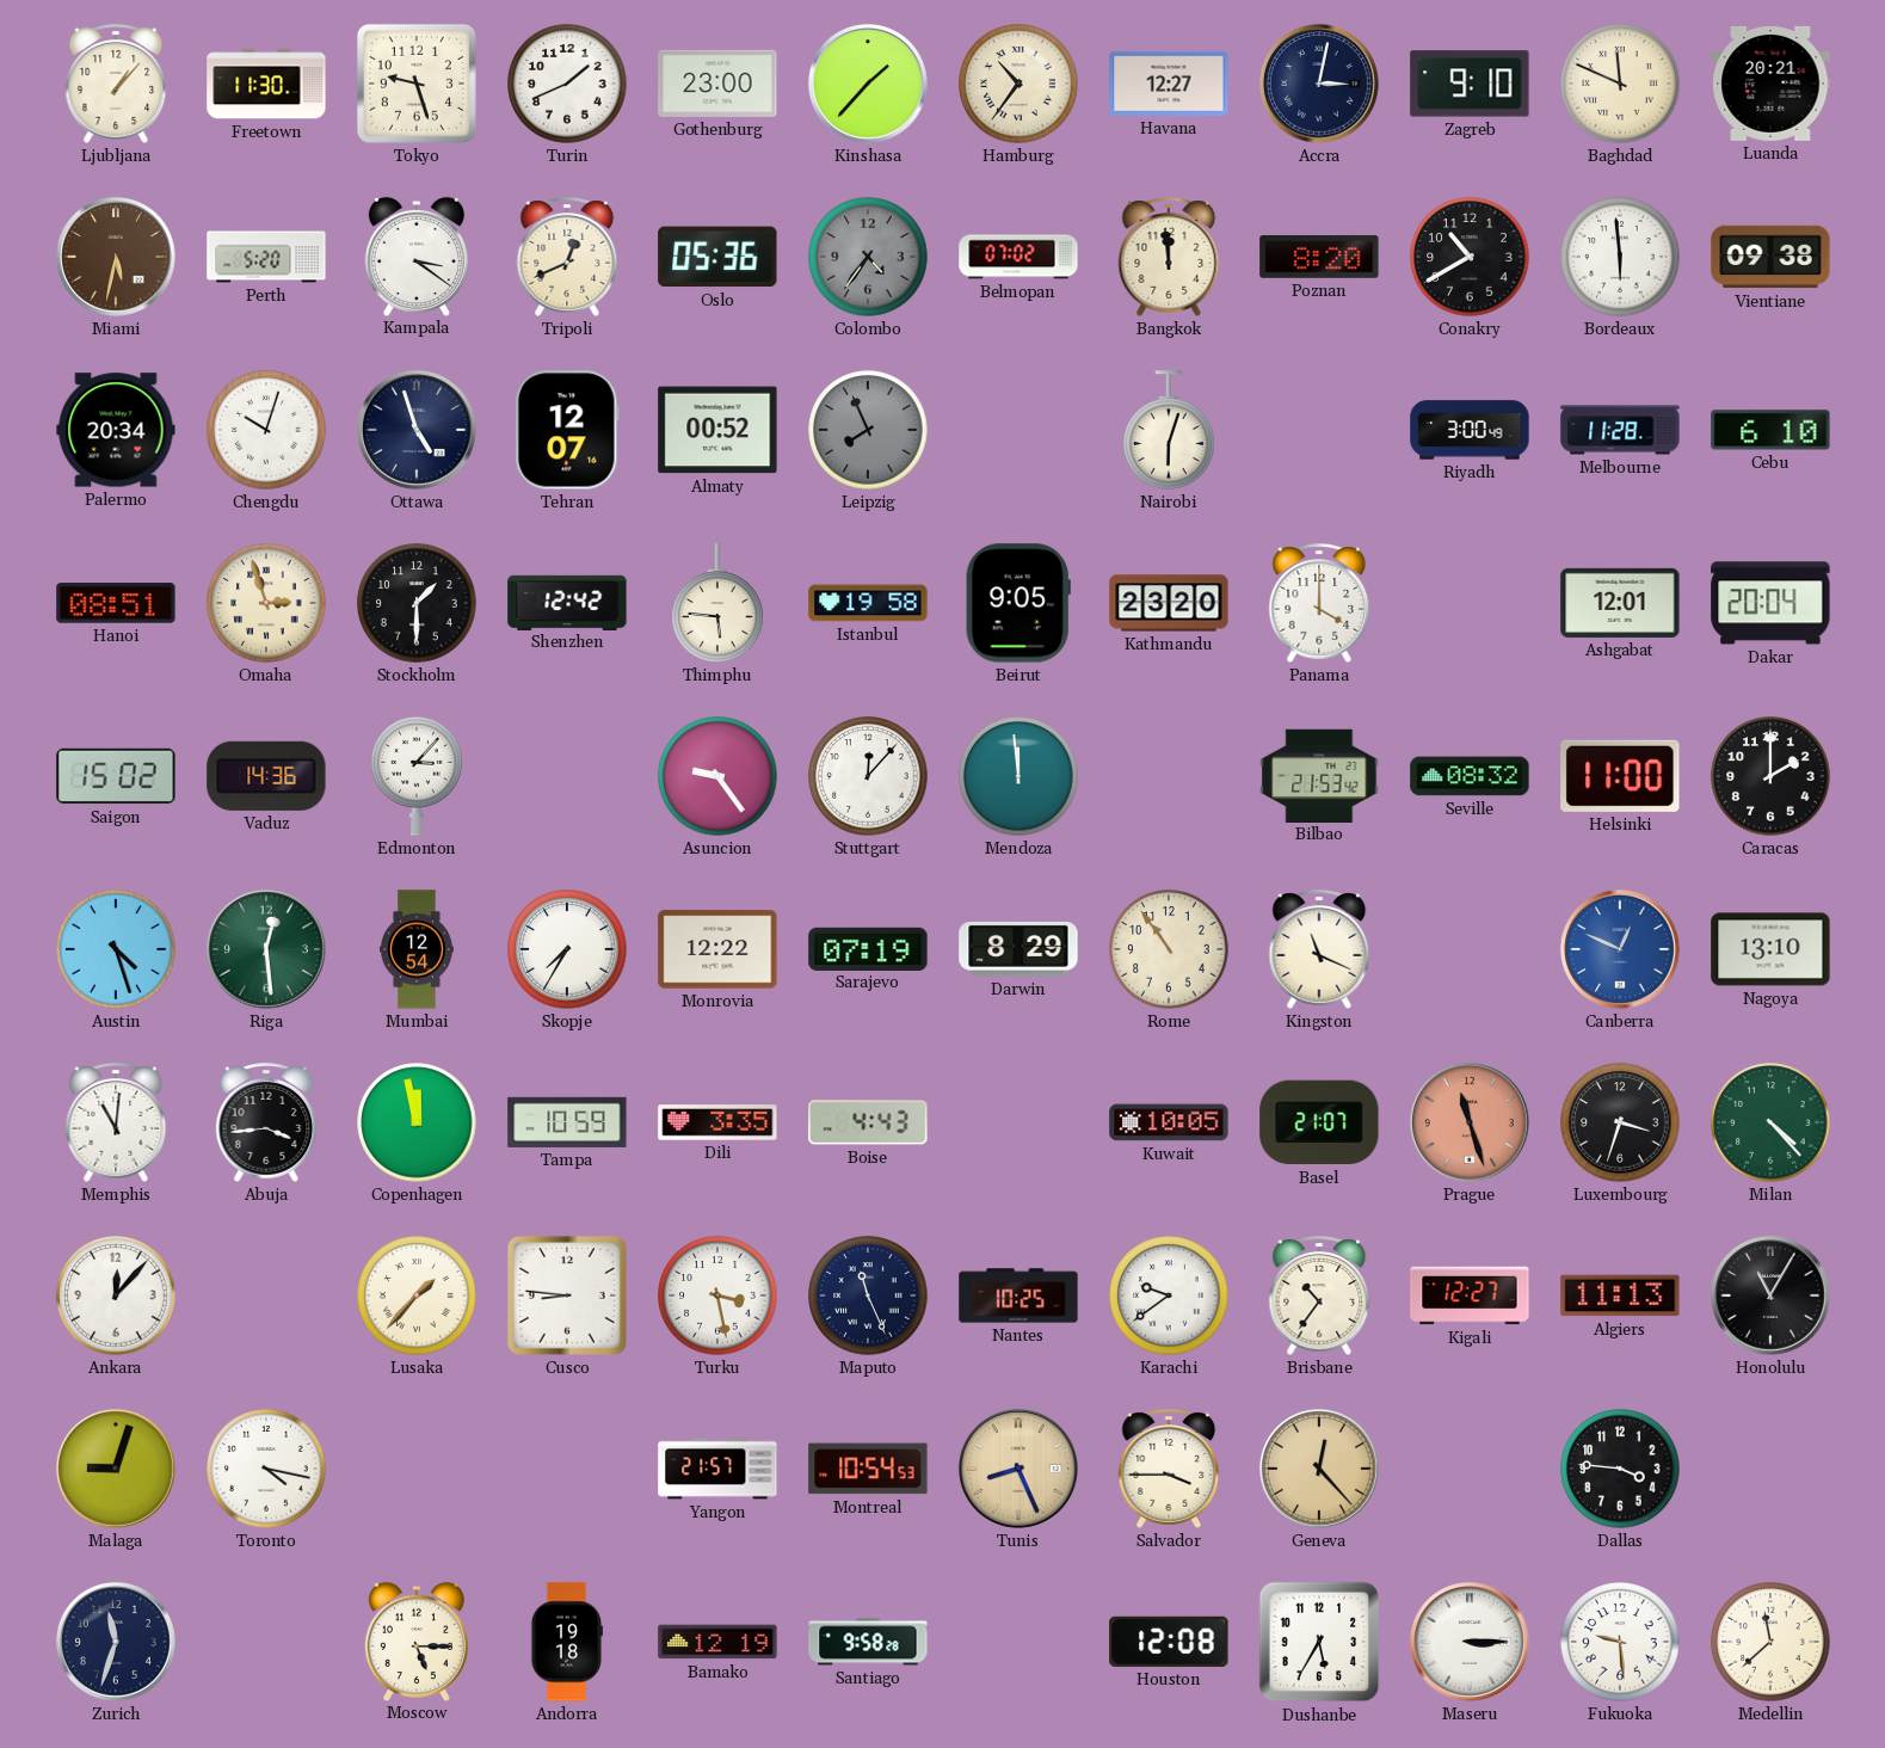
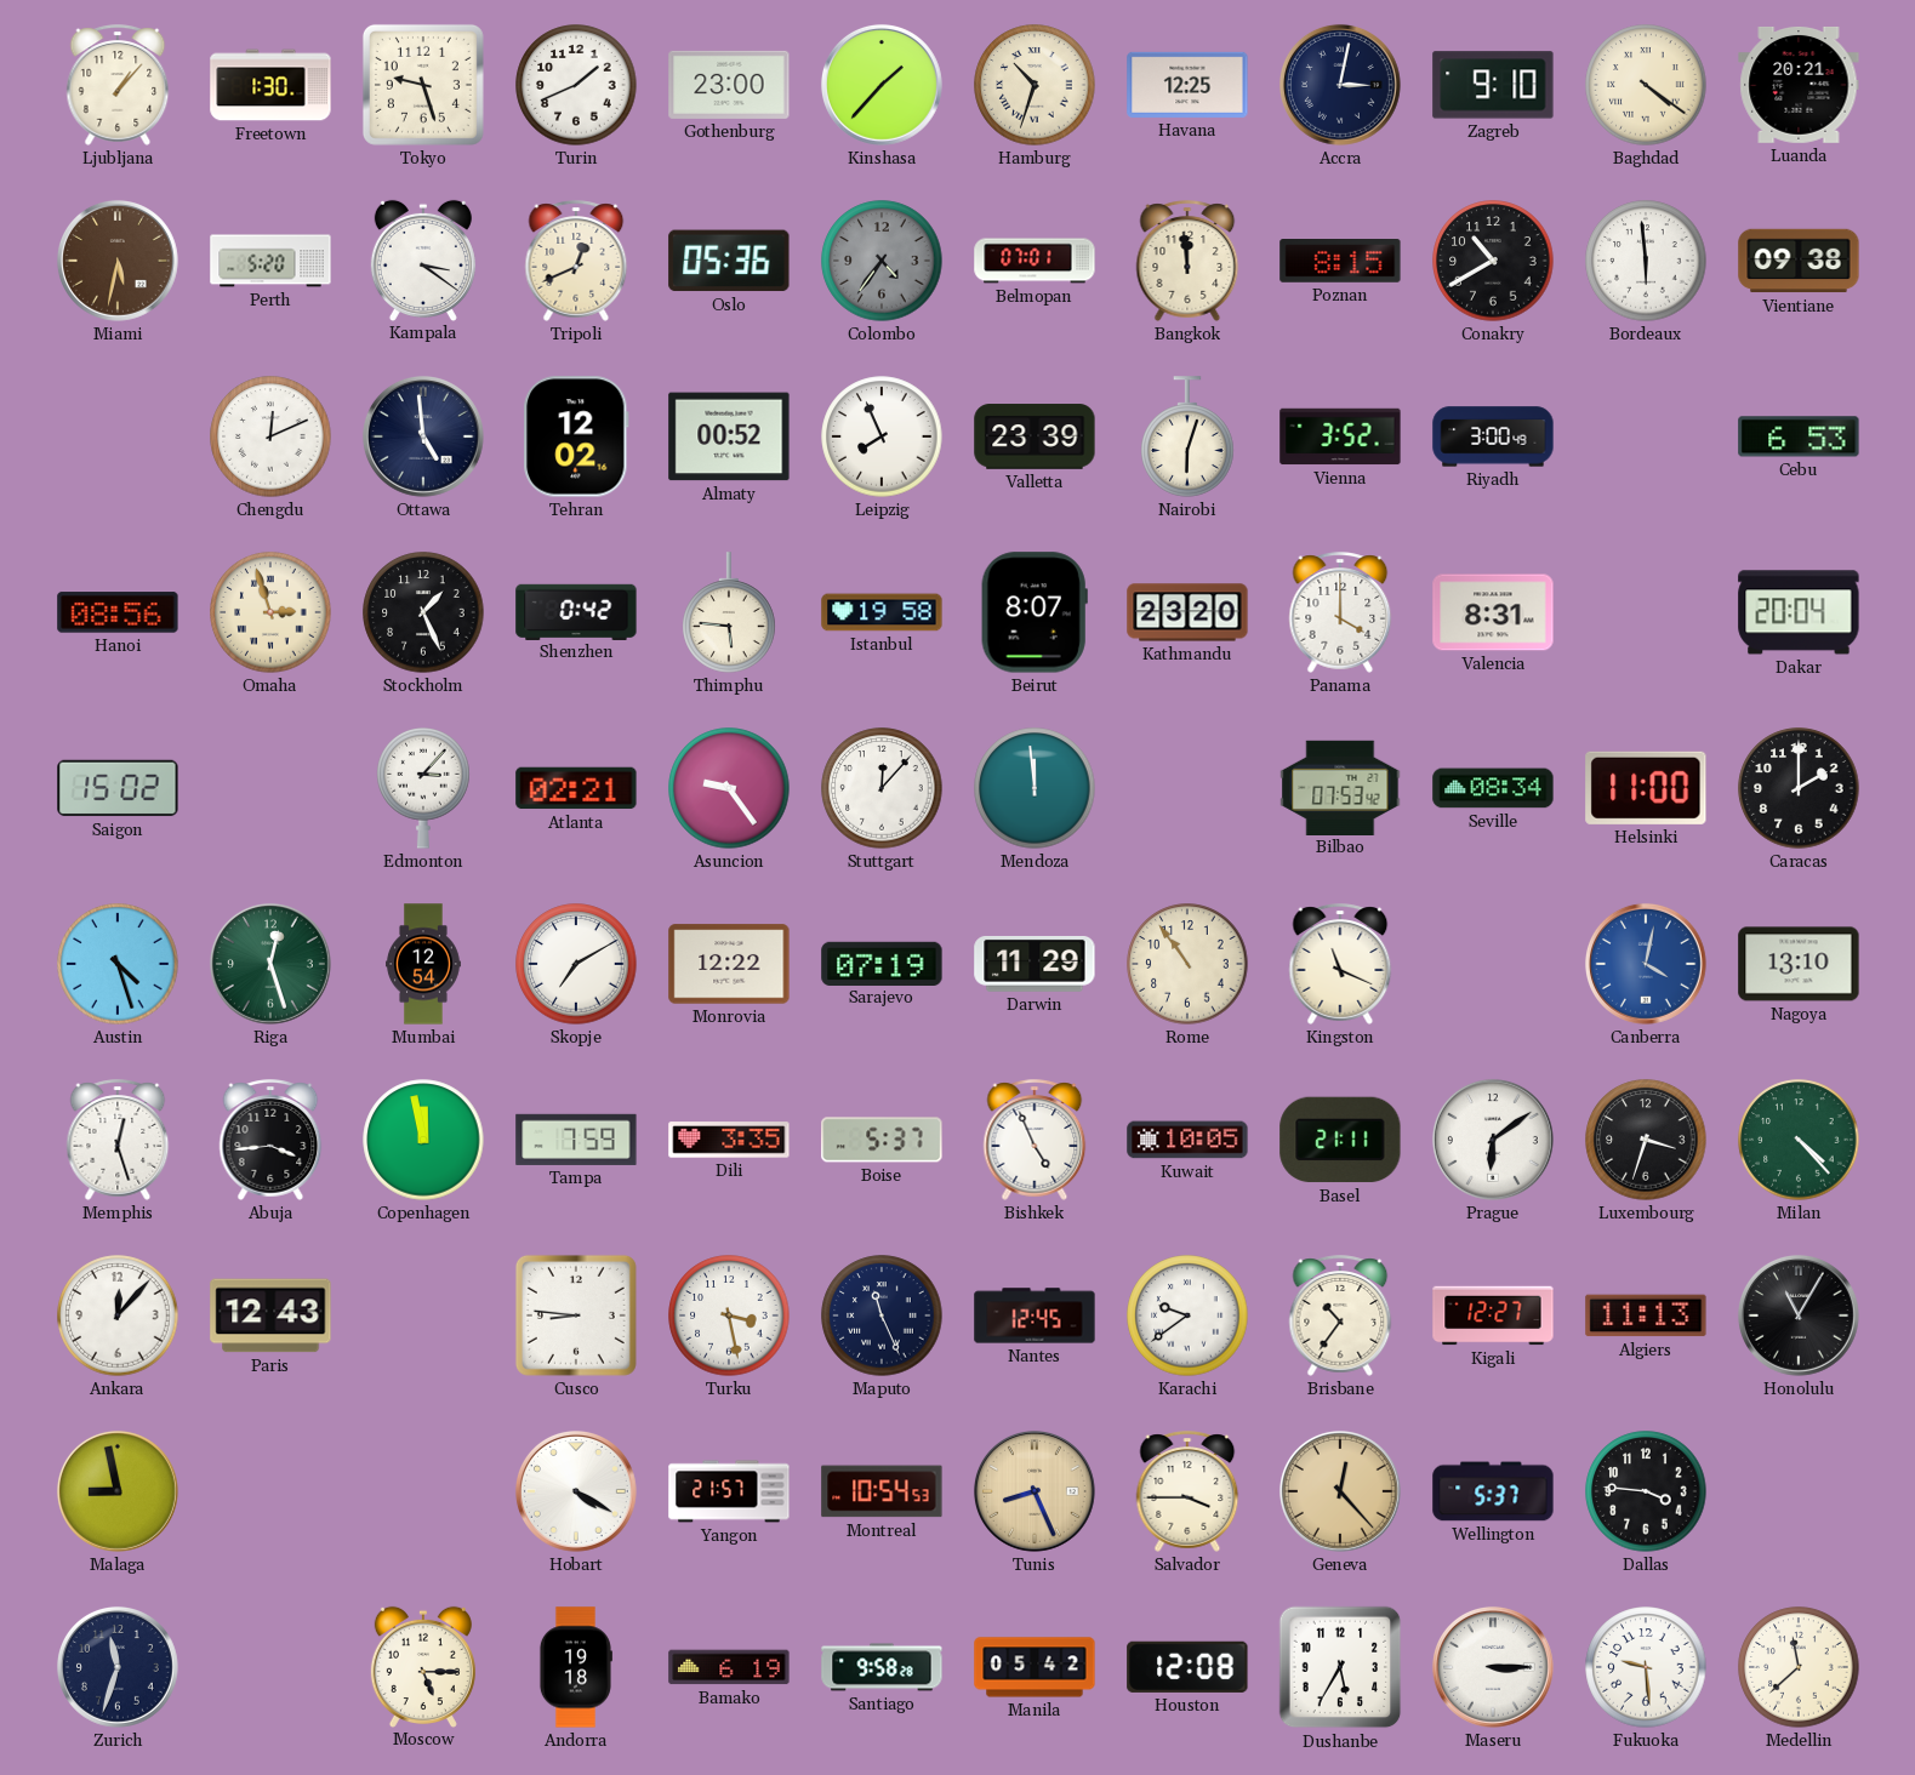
Freetown: 11:30 -> 1:30
Hamburg: 10:36 -> 10:33
Havana: 12:27 -> 12:25
Baghdad: 11:49 -> 4:21
Belmopan: 07:02 -> 07:01
Poznan: 8:20 -> 8:15
Palermo: 20:34 -> none
Chengdu: 10:03 -> 12:11
Ottawa: 4:57 -> 4:59
Tehran: 12:07 -> 12:02
Leipzig dial: grey -> white
Valletta: none -> 23:39
Vienna: none -> 3:52
Melbourne: 11:28 -> none
Cebu: 6:10 -> 6:53
Hanoi: 08:51 -> 08:56
Stockholm: 1:30 -> 1:26
Shenzhen: 12:42 -> 0:42
Beirut: 9:05 -> 8:07
Valencia: none -> 8:31
Ashgabat: 12:01 -> none
Vaduz: 14:36 -> none
Atlanta: none -> 02:21
Bilbao: 21:53 -> 07:53
Seville: 08:32 -> 08:34
Riga: 12:29 -> 12:27
Skopje: 7:35 -> 7:10
Darwin: 8:29 -> 11:29
Canberra: 12:49 -> 4:02
Memphis: 11:01 -> 12:27
Tampa: 10:59 -> 7:59
Boise: 4:43 -> 5:37
Bishkek: none -> 4:56
Basel: 21:07 -> 21:11
Prague: 11:27 -> 6:09
Prague dial: salmon -> white
Paris: none -> 12:43
Lusaka: 1:37 -> none
Nantes: 10:25 -> 12:45
Malaga: 9:03 -> 8:58
Toronto: 4:17 -> none
Hobart: none -> 4:20
Wellington: none -> 5:37
Bamako: 12:19 -> 6:19
Manila: none -> 05:42
